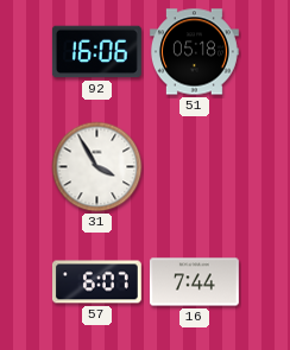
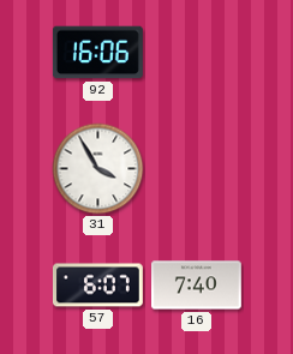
51: 05:18 -> none
16: 7:44 -> 7:40
